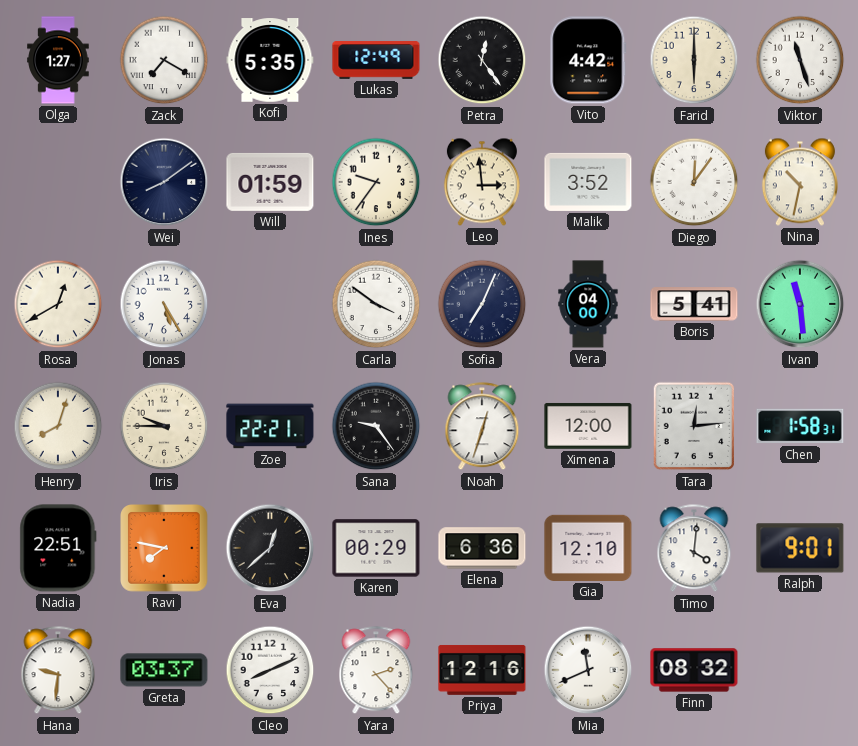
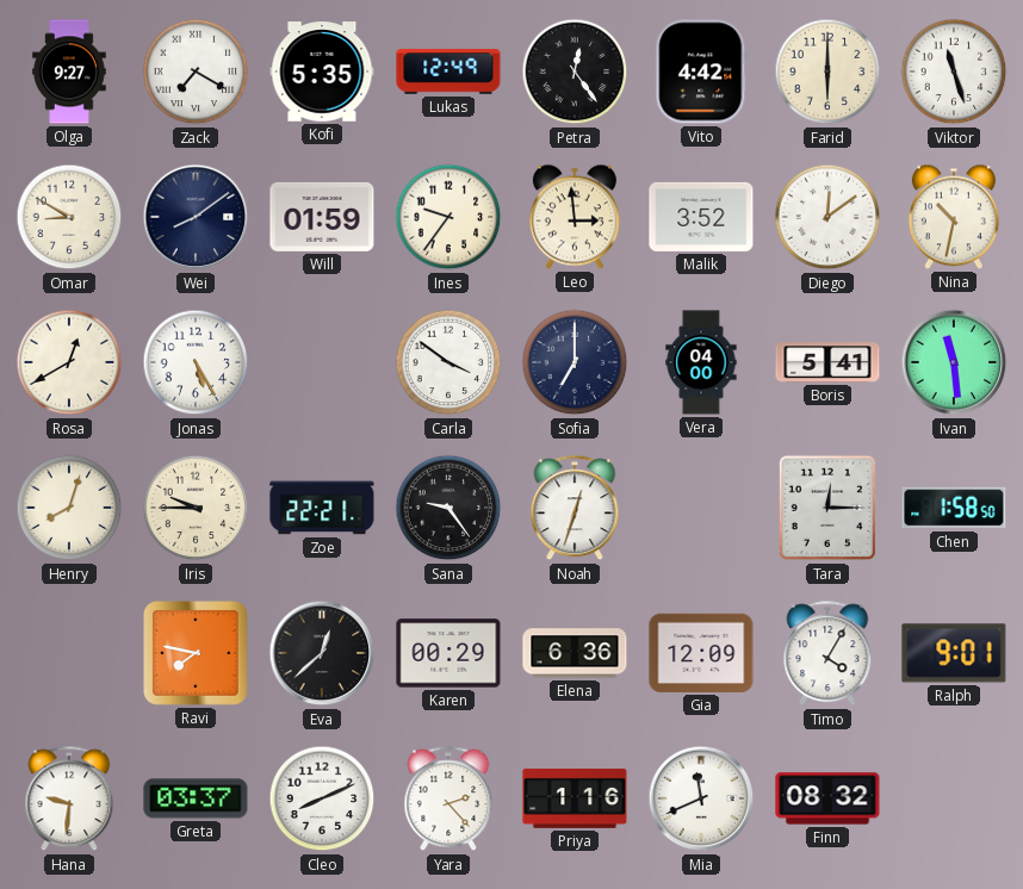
Olga: 1:27 -> 9:27
Omar: none -> 8:50
Diego: 12:06 -> 12:09
Sofia: 7:04 -> 7:00
Ximena: 12:00 -> none
Tara: 12:14 -> 12:15
Chen: 1:58:31 -> 1:58:50
Nadia: 22:51 -> none
Gia: 12:10 -> 12:09
Timo: 4:01 -> 4:05
Priya: 12:16 -> 1:16
